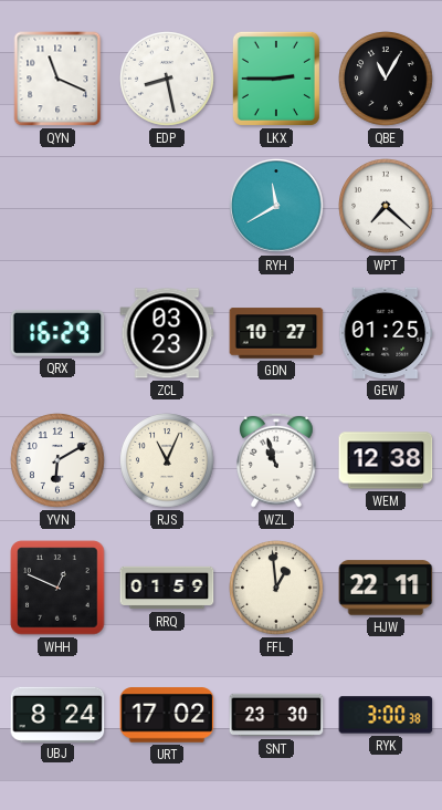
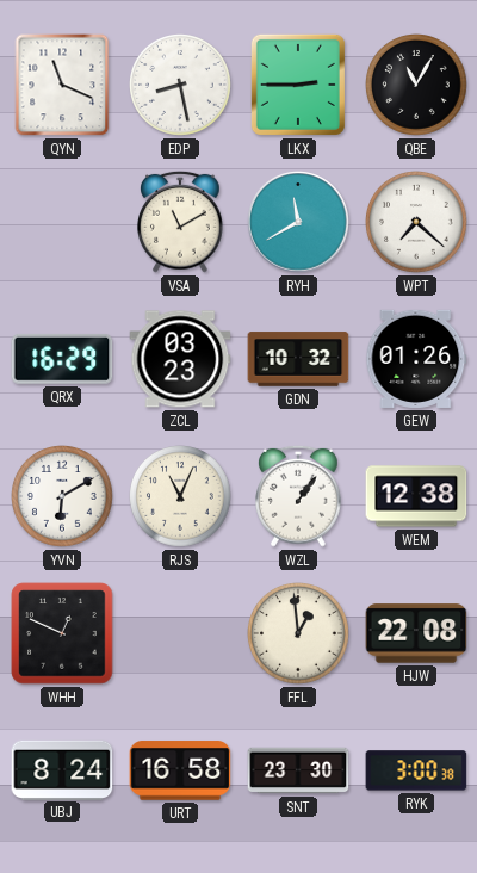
VSA: none -> 11:10
GDN: 10:27 -> 10:32
GEW: 01:25 -> 01:26
WZL: 10:57 -> 1:06
RRQ: 01:59 -> none
HJW: 22:11 -> 22:08
URT: 17:02 -> 16:58
